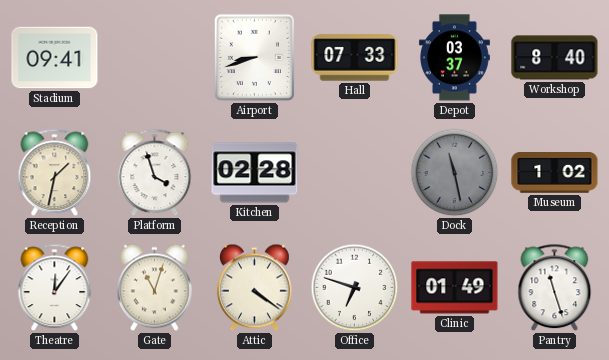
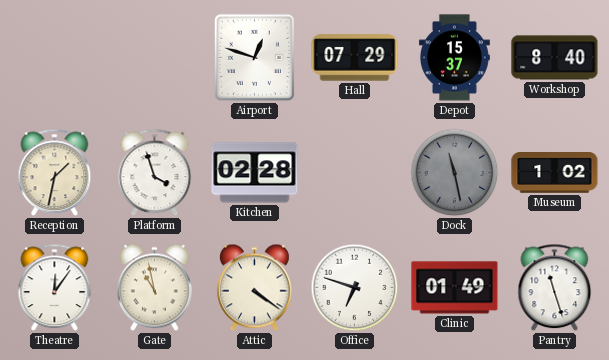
Stadium: 09:41 -> none
Airport: 8:42 -> 12:48
Hall: 07:33 -> 07:29
Depot: 03:37 -> 15:37
Gate: 11:03 -> 10:58
